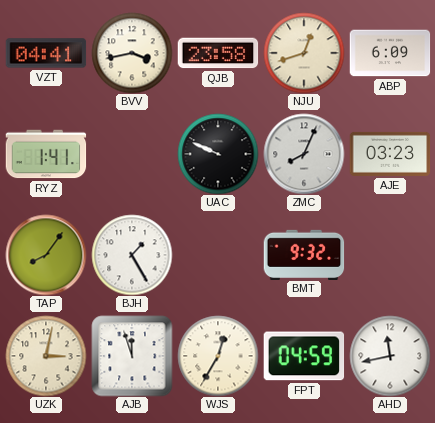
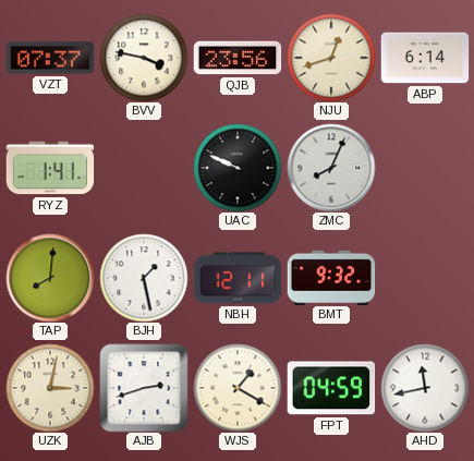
VZT: 04:41 -> 07:37
BVV: 3:43 -> 3:47
QJB: 23:58 -> 23:56
ABP: 6:09 -> 6:14
AJE: 03:23 -> none
TAP: 8:06 -> 8:01
BJH: 1:25 -> 1:28
NBH: none -> 12:11
AJB: 11:57 -> 2:42
WJS: 12:35 -> 1:20
